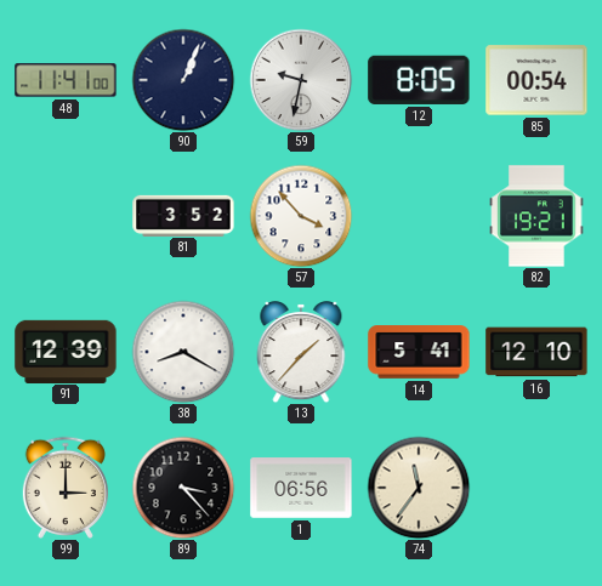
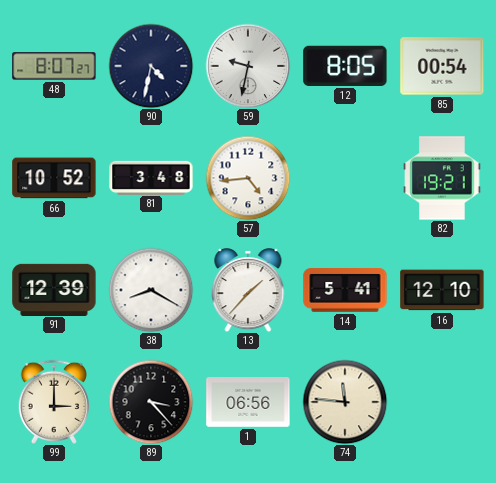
48: 11:41 -> 8:07
90: 1:04 -> 4:32
66: none -> 10:52
81: 3:52 -> 3:48
57: 3:53 -> 4:44
74: 11:36 -> 11:46
